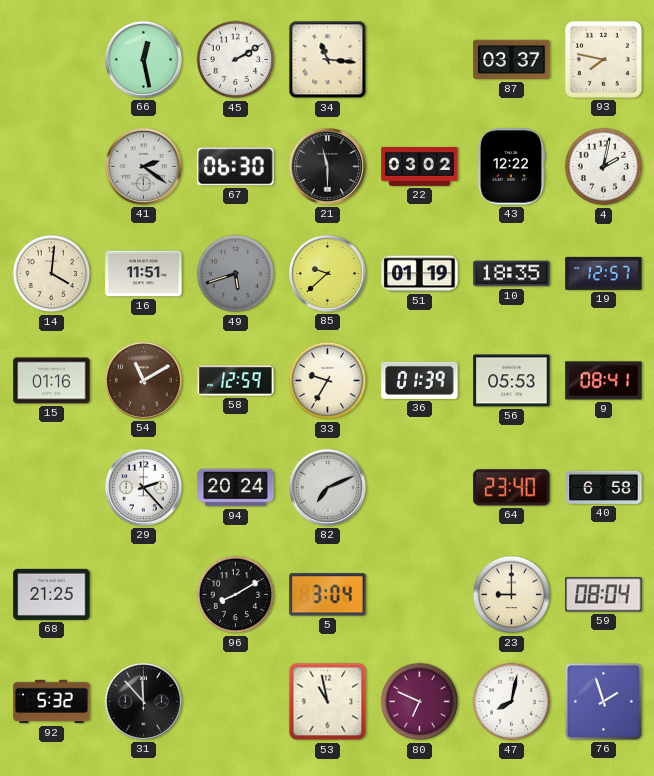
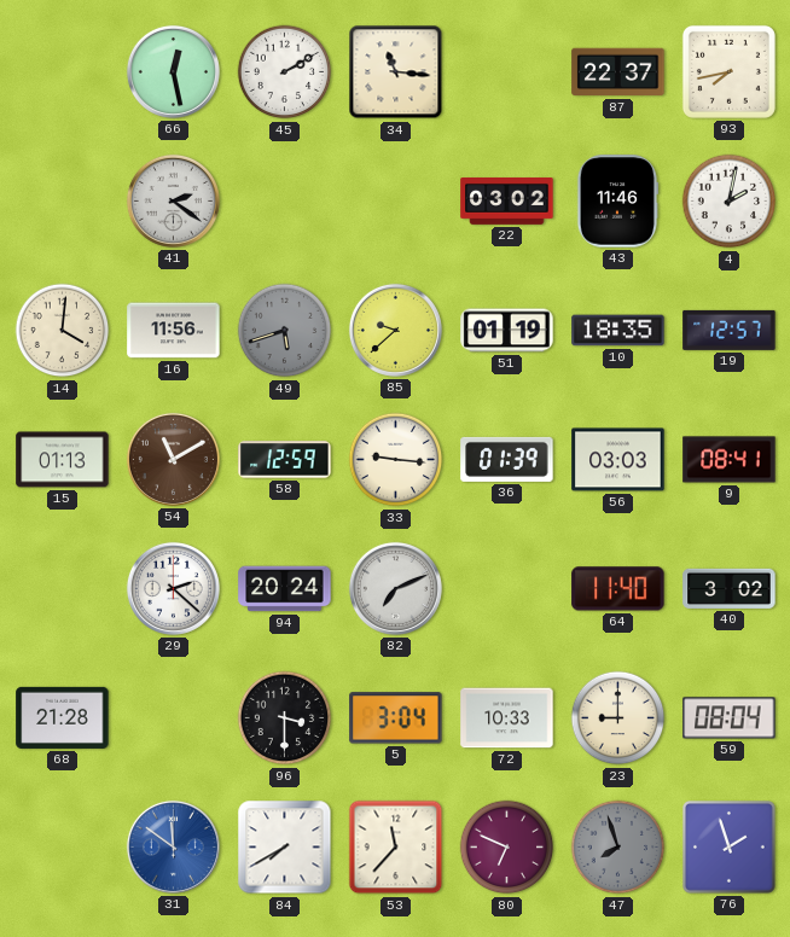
87: 03:37 -> 22:37
93: 7:47 -> 7:43
67: 06:30 -> none
21: 11:30 -> none
43: 12:22 -> 11:46
16: 11:51 -> 11:56
15: 01:16 -> 01:13
33: 9:35 -> 9:16
56: 05:53 -> 03:03
29: 2:23 -> 2:22
64: 23:40 -> 11:40
40: 6:58 -> 3:02
68: 21:25 -> 21:28
96: 8:10 -> 3:30
72: none -> 10:33
92: 5:32 -> none
31: 11:53 -> 11:51
31 dial: black -> blue
84: none -> 7:40
53: 10:58 -> 11:37
47: 8:02 -> 7:57
47 dial: white -> grey
